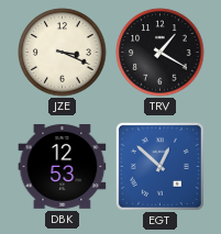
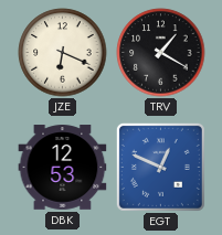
JZE: 3:19 -> 6:19
EGT: 12:52 -> 12:49
